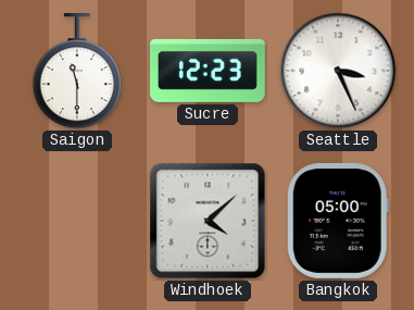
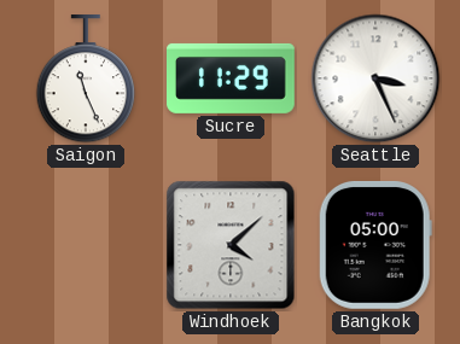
Saigon: 11:30 -> 11:26
Sucre: 12:23 -> 11:29
